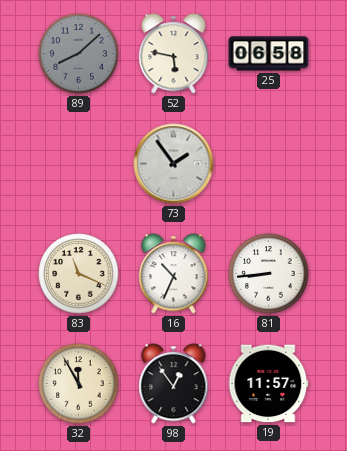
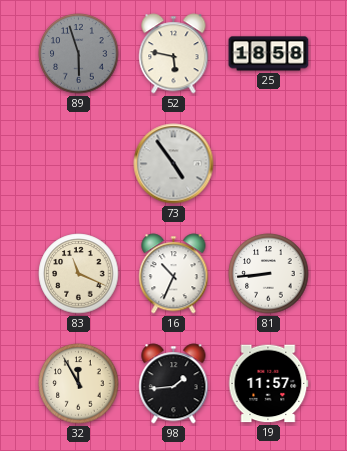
89: 8:08 -> 5:57
25: 06:58 -> 18:58
73: 1:54 -> 4:54
98: 12:54 -> 1:44
